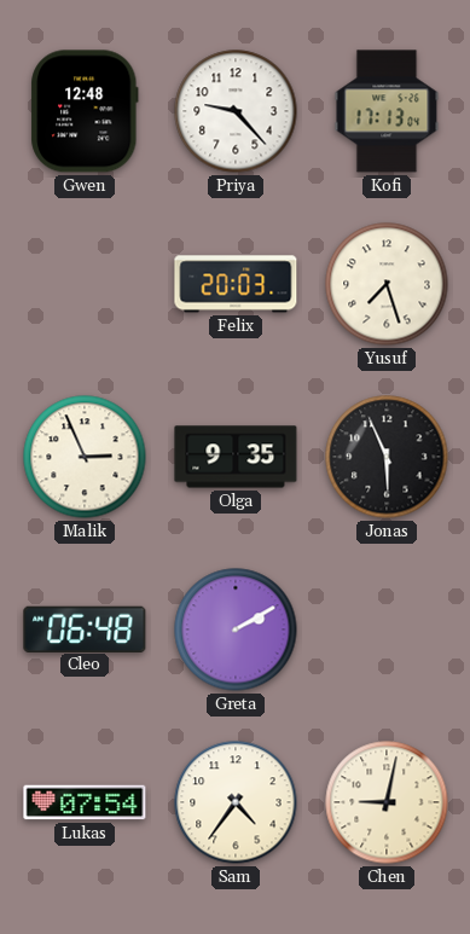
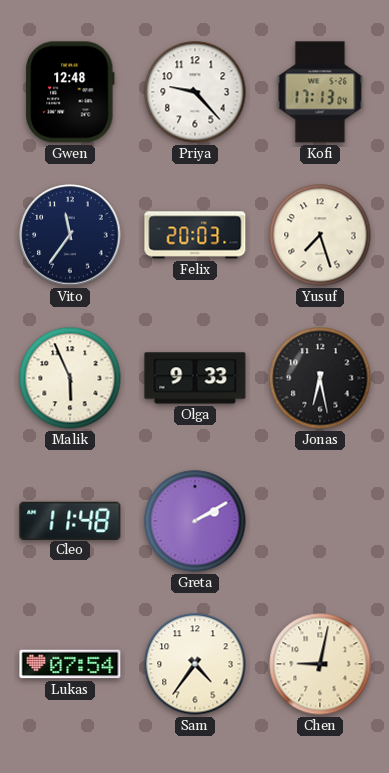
Vito: none -> 11:36
Malik: 2:56 -> 5:56
Olga: 9:35 -> 9:33
Jonas: 5:56 -> 6:28
Cleo: 06:48 -> 11:48
